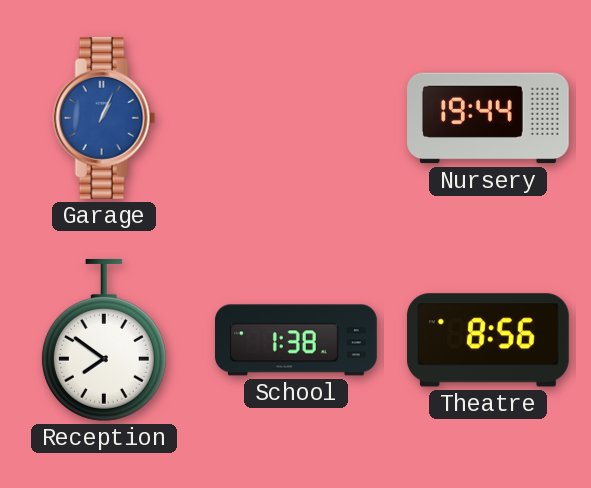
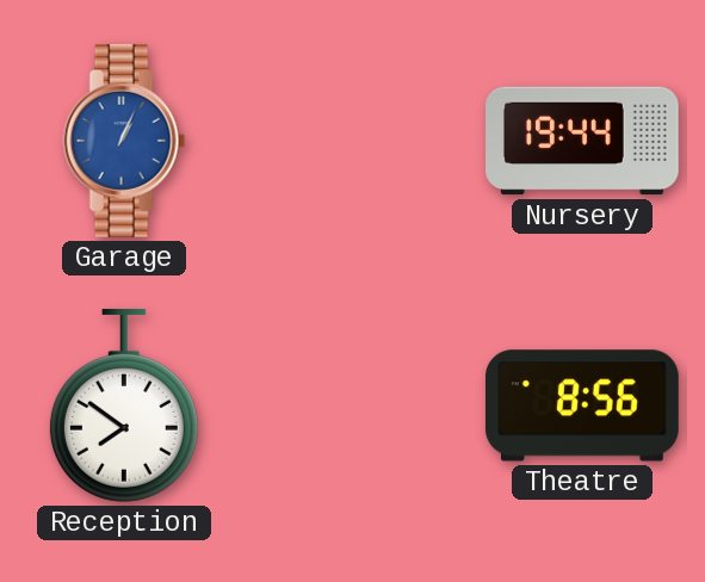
School: 1:38 -> none
